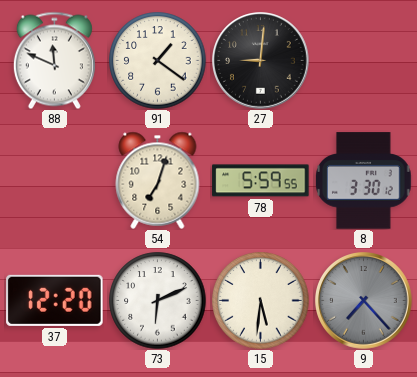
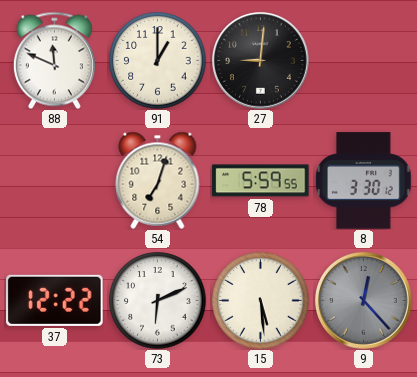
91: 1:21 -> 1:00
37: 12:20 -> 12:22
15: 5:31 -> 5:29
9: 7:23 -> 12:23
